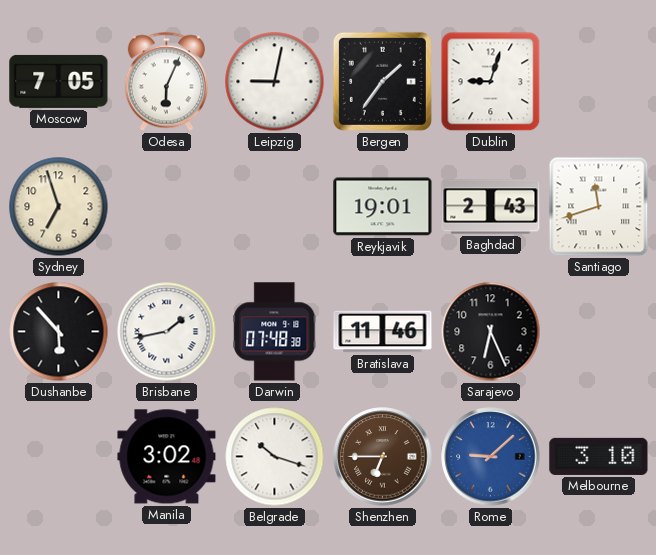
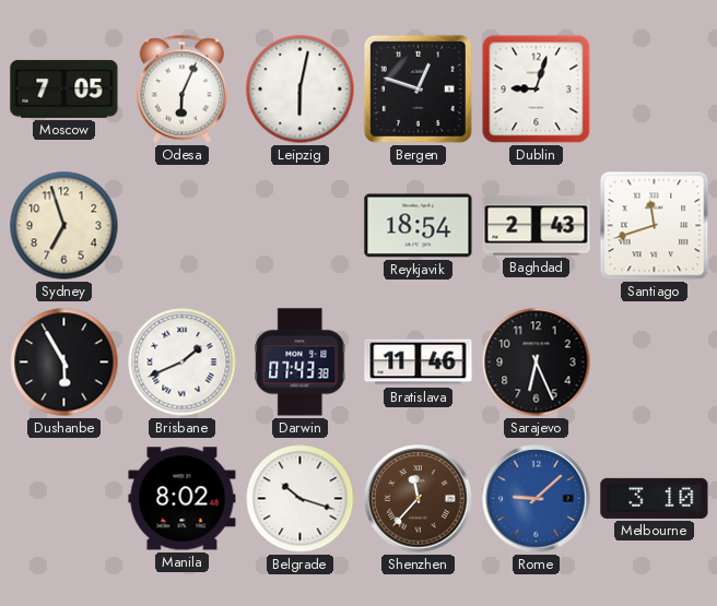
Leipzig: 9:02 -> 6:02
Bergen: 1:36 -> 12:48
Reykjavik: 19:01 -> 18:54
Dushanbe: 5:53 -> 5:55
Brisbane: 1:43 -> 1:41
Darwin: 07:48 -> 07:43
Manila: 3:02 -> 8:02
Shenzhen: 6:45 -> 11:37
